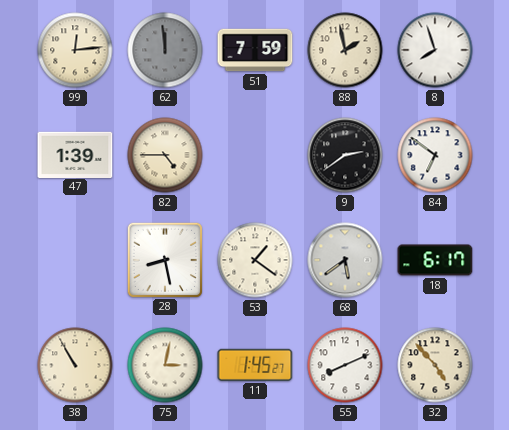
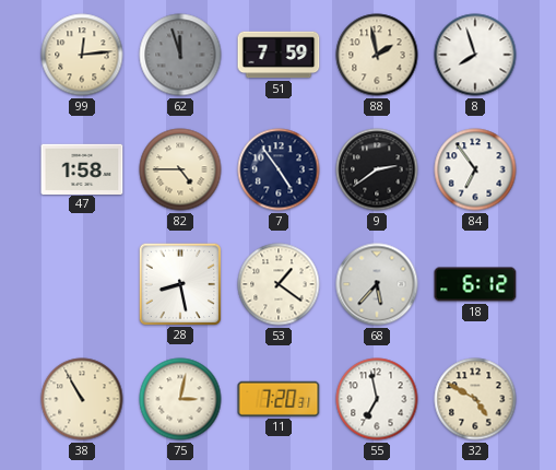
62: 11:59 -> 11:57
47: 1:39 -> 1:58
7: none -> 4:54
84: 6:51 -> 6:54
68: 5:39 -> 5:37
18: 6:17 -> 6:12
11: 1:45 -> 7:20
55: 8:11 -> 6:58
32: 4:53 -> 4:50
